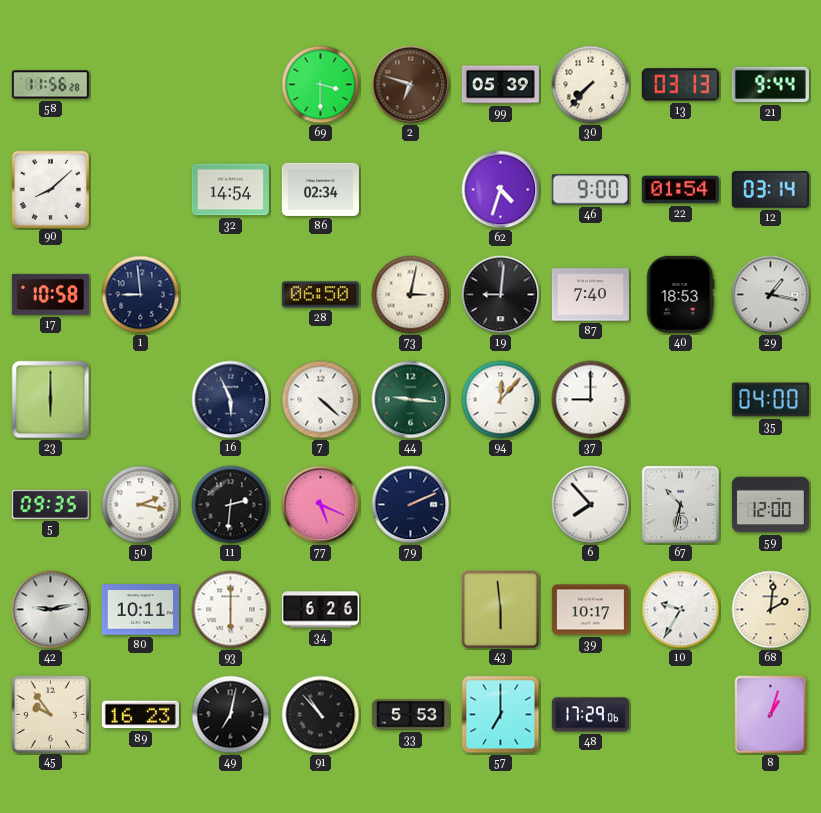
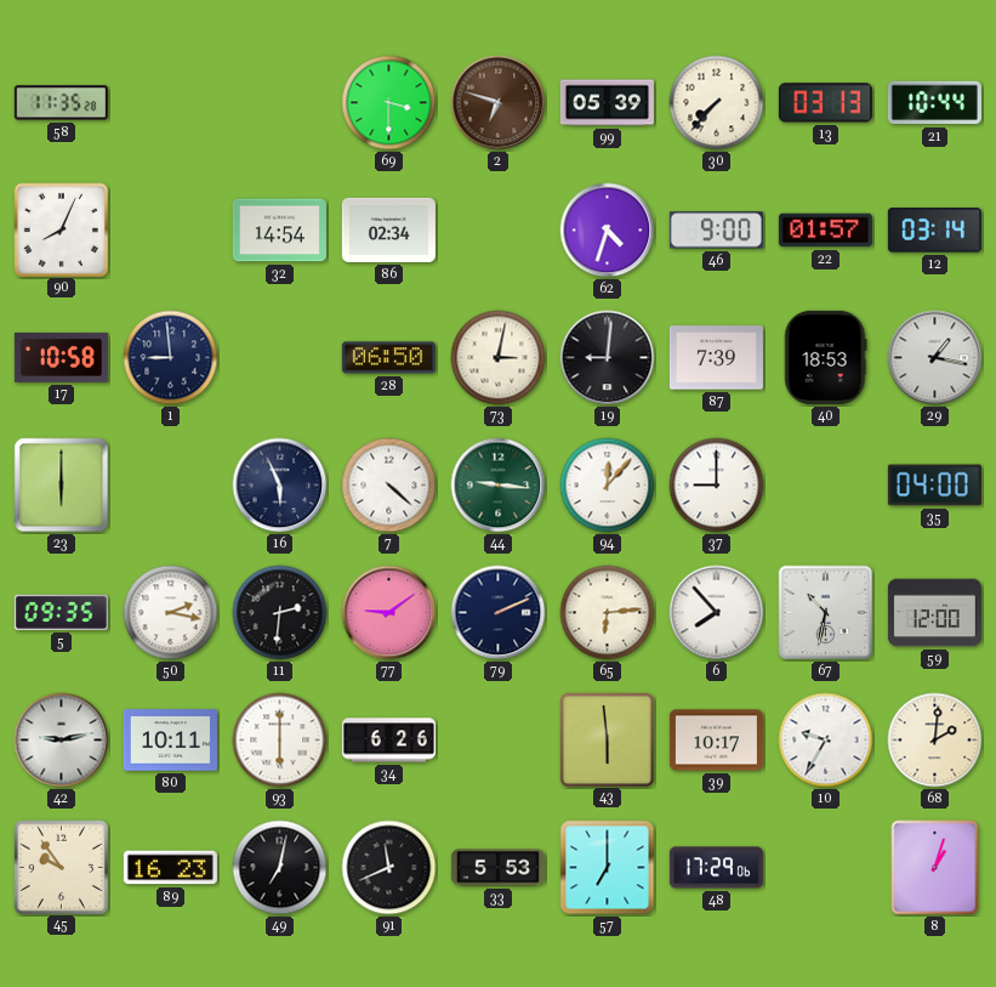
58: 11:56 -> 11:35
21: 9:44 -> 10:44
90: 8:08 -> 8:04
22: 01:54 -> 01:57
87: 7:40 -> 7:39
77: 5:19 -> 9:09
65: none -> 6:14
91: 10:53 -> 11:41
